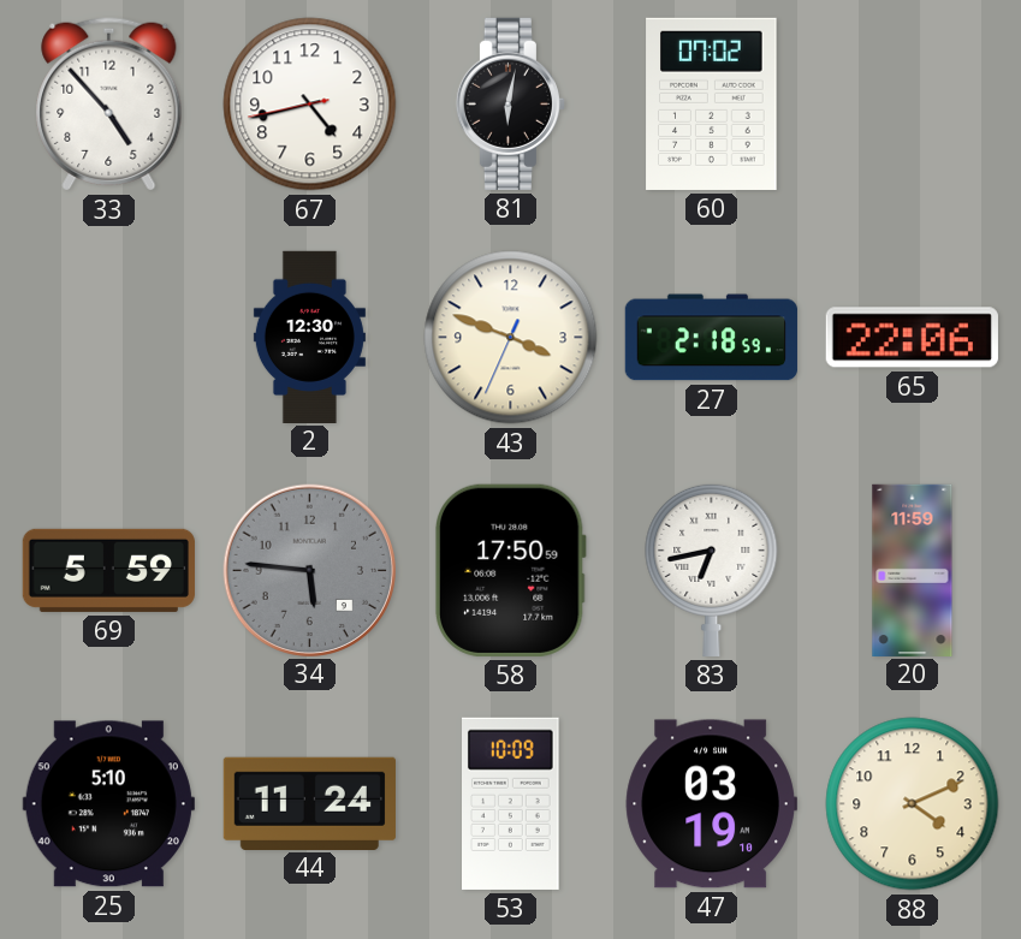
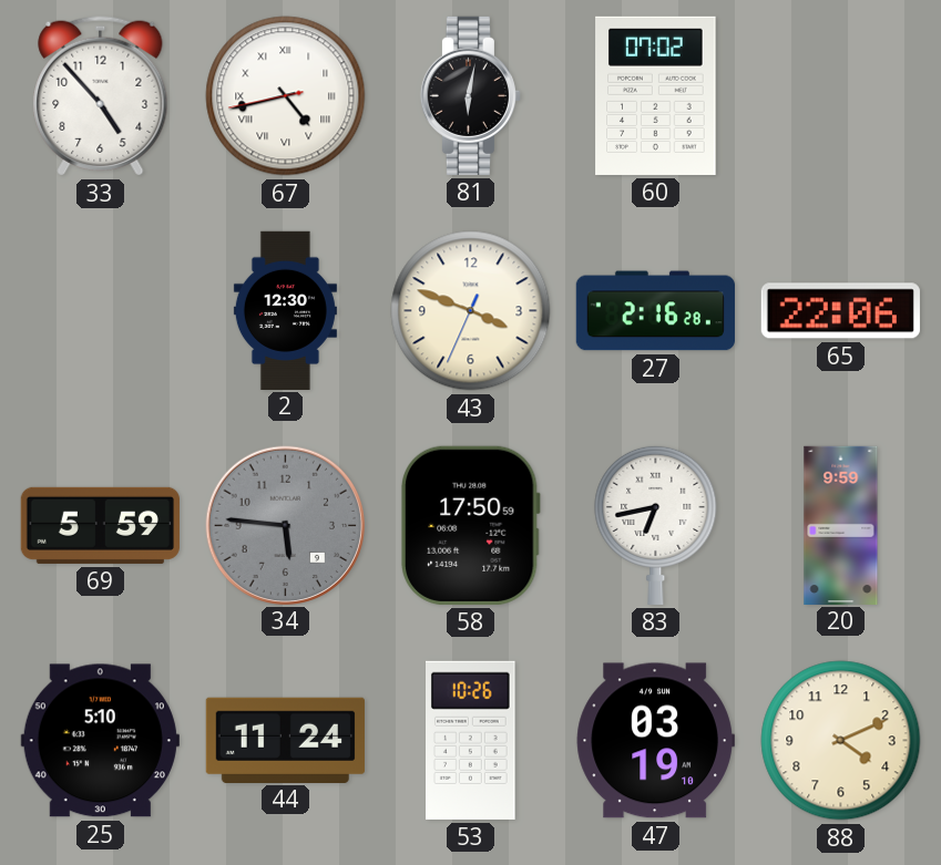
67 numerals: Arabic -> Roman
27: 2:18 -> 2:16
20: 11:59 -> 9:59
53: 10:09 -> 10:26
